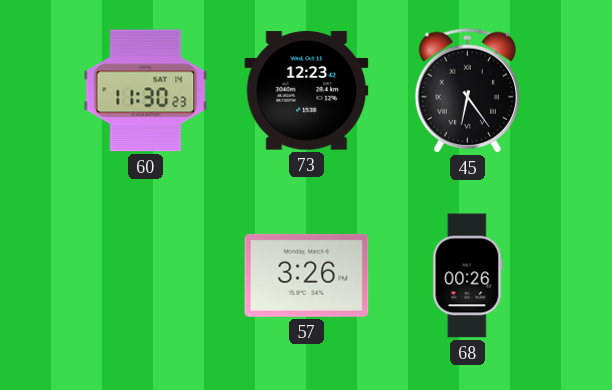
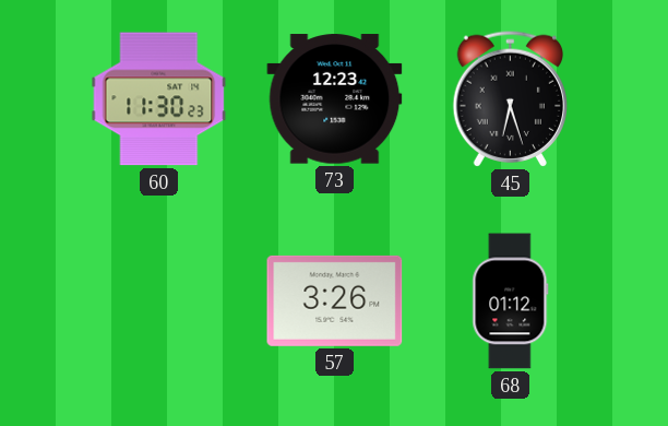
45: 6:24 -> 6:27
68: 00:26 -> 01:12
